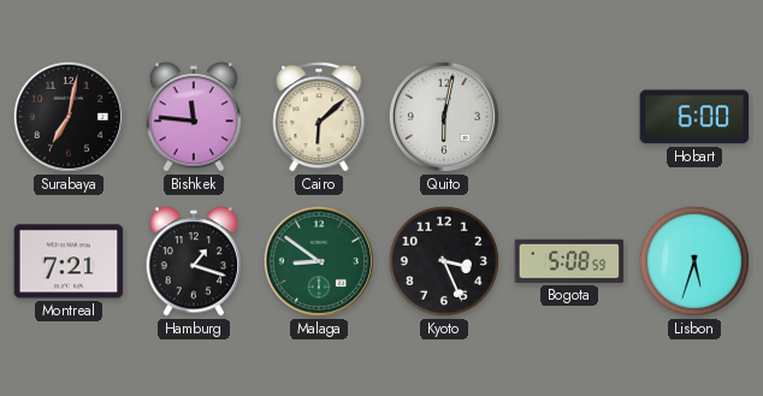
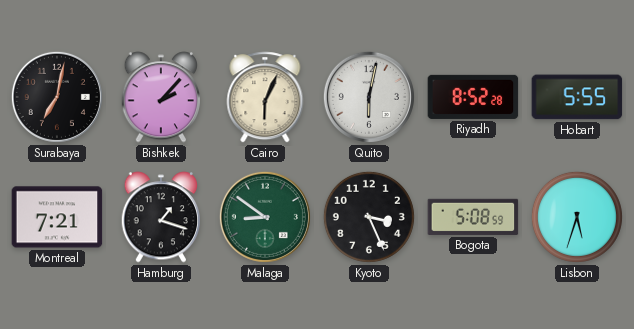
Bishkek: 11:46 -> 2:07
Cairo: 6:08 -> 6:04
Riyadh: none -> 8:52
Hobart: 6:00 -> 5:55
